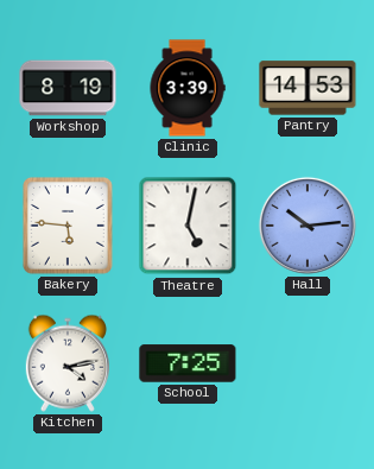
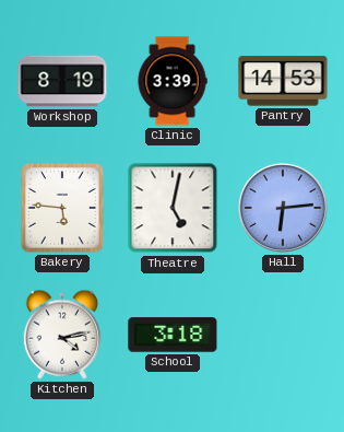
Hall: 10:14 -> 6:14
School: 7:25 -> 3:18
